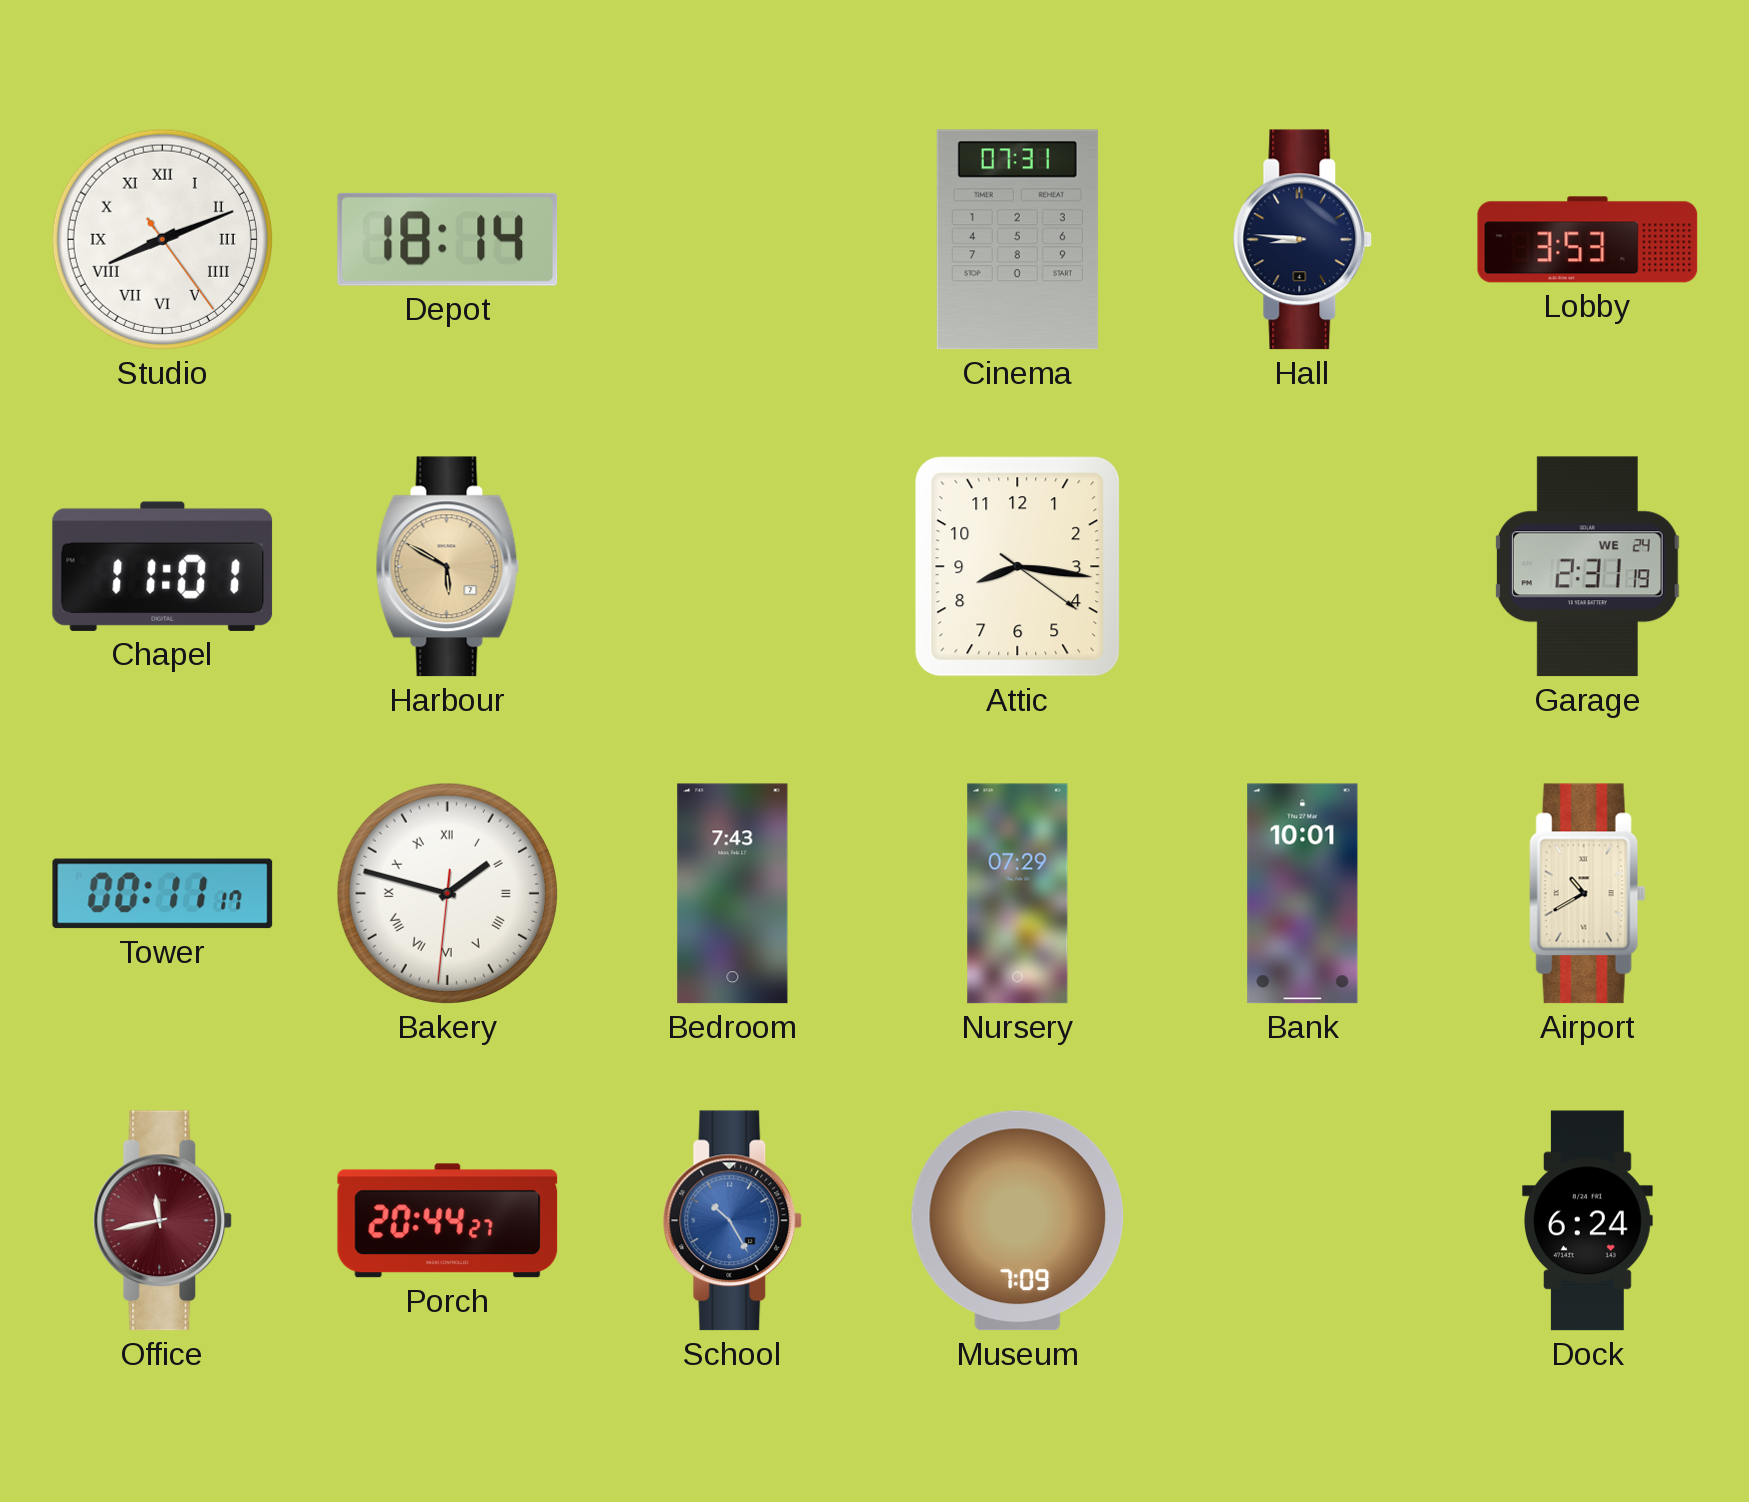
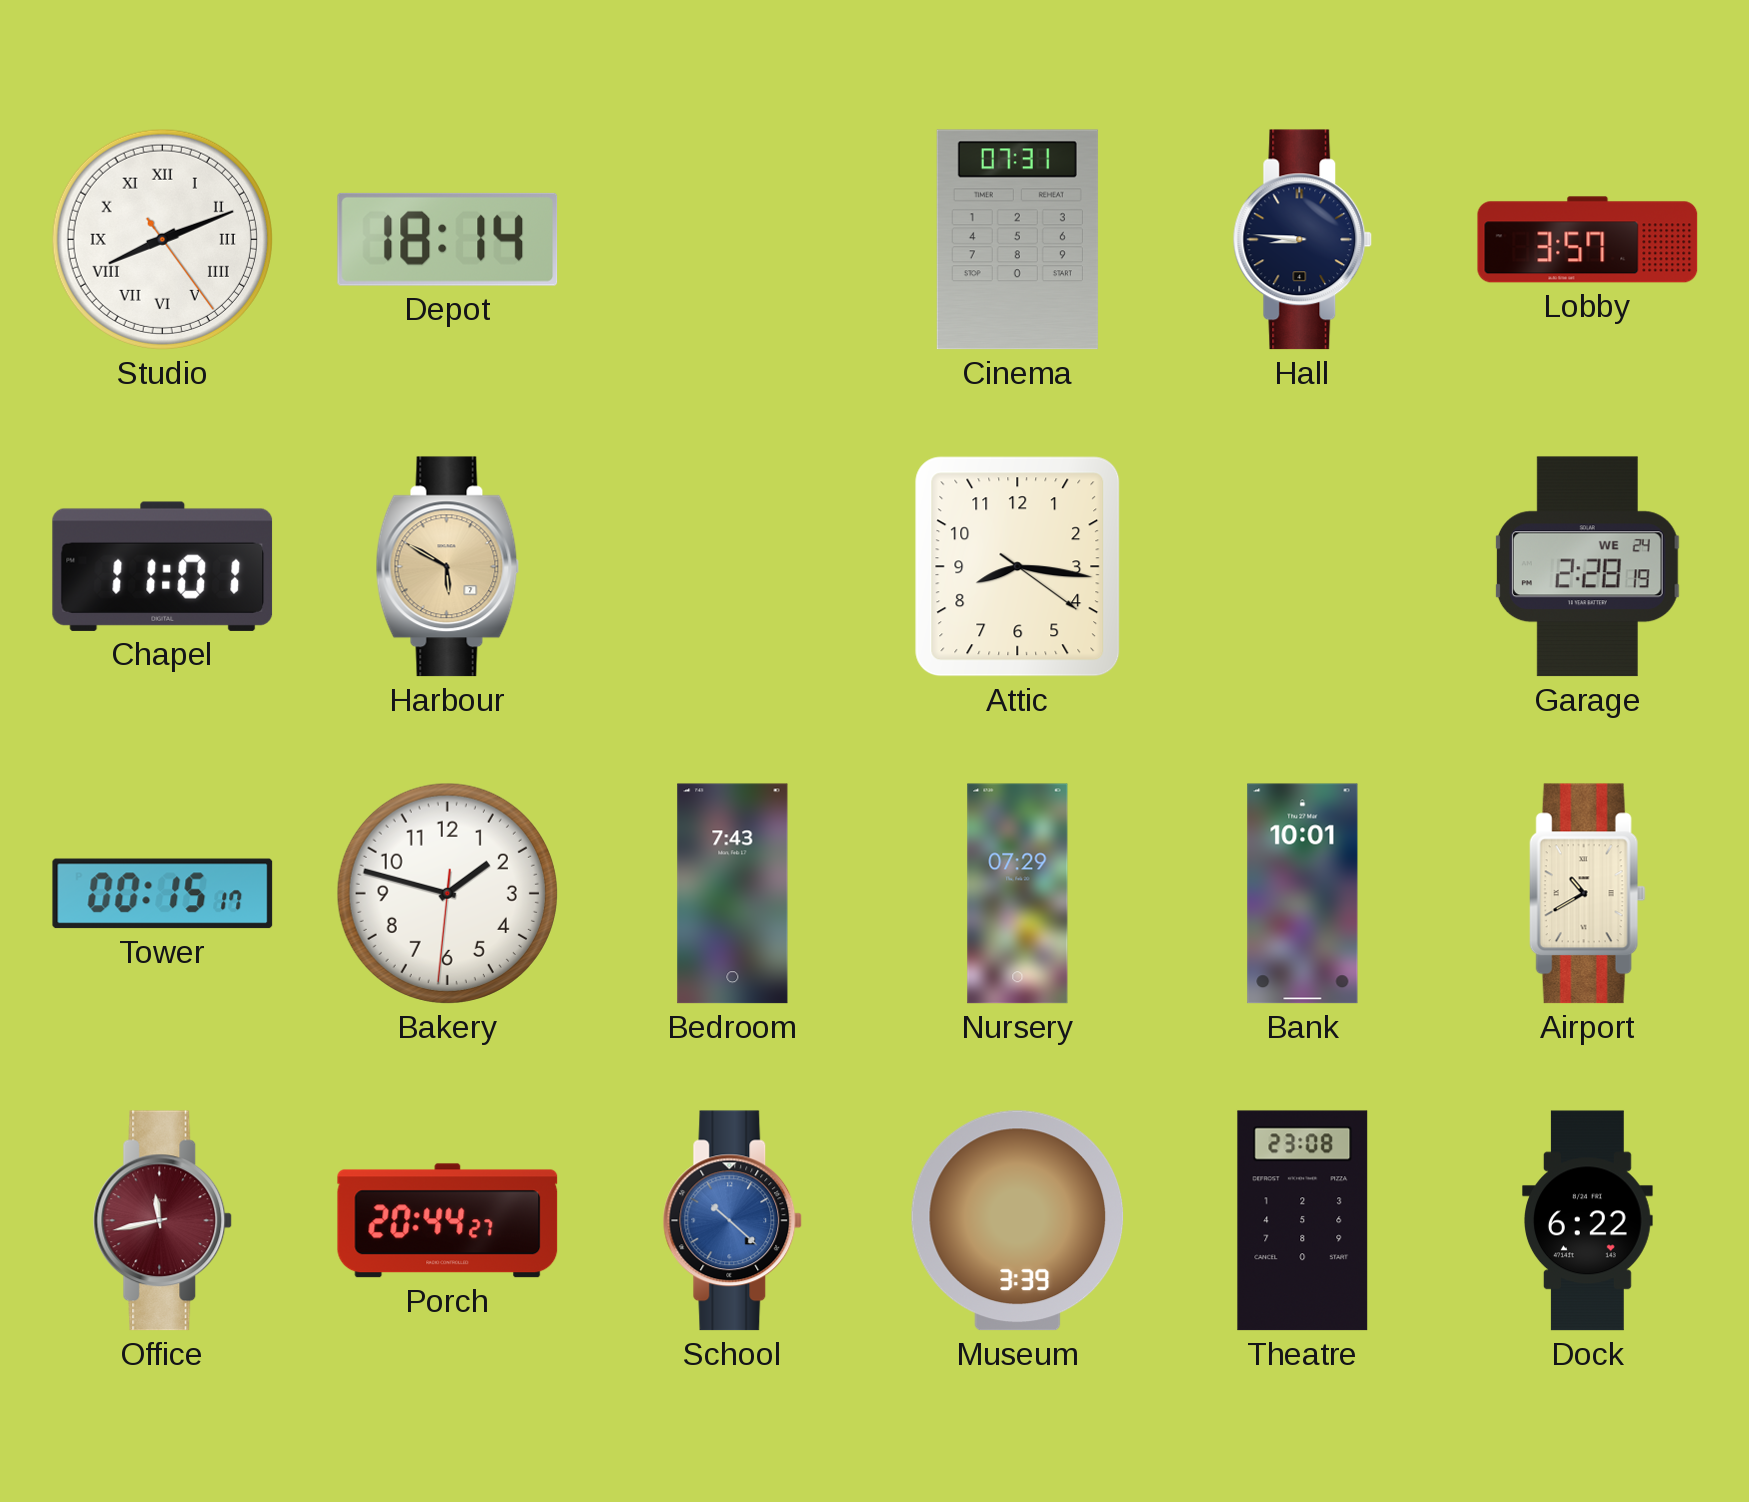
Lobby: 3:53 -> 3:57
Garage: 2:31 -> 2:28
Tower: 00:11 -> 00:15
Bakery numerals: Roman -> Arabic
School: 10:25 -> 10:22
Museum: 7:09 -> 3:39
Theatre: none -> 23:08
Dock: 6:24 -> 6:22
